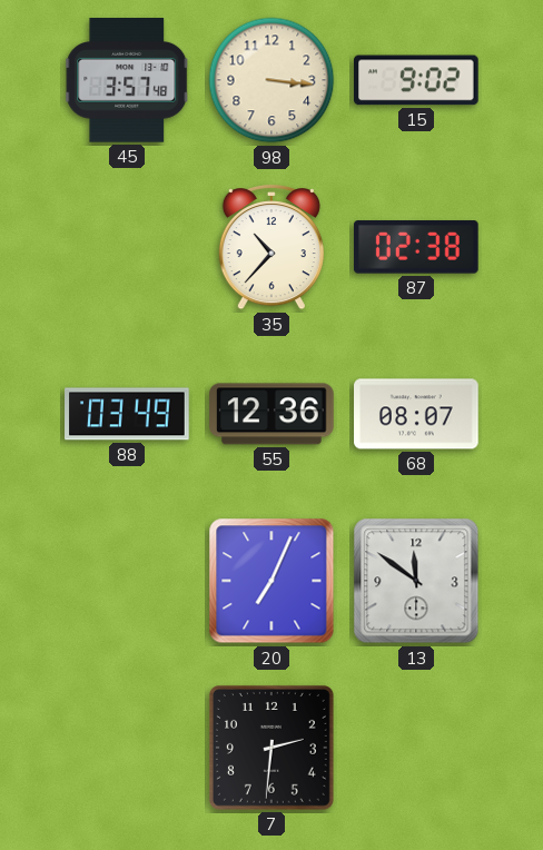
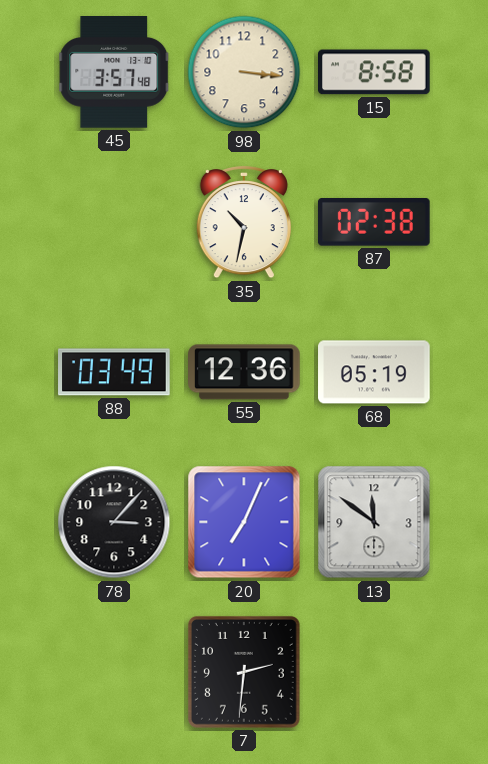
15: 9:02 -> 8:58
35: 10:37 -> 10:32
68: 08:07 -> 05:19
78: none -> 3:07
